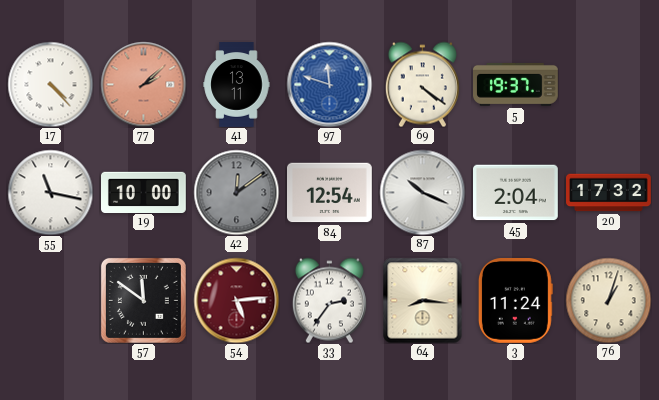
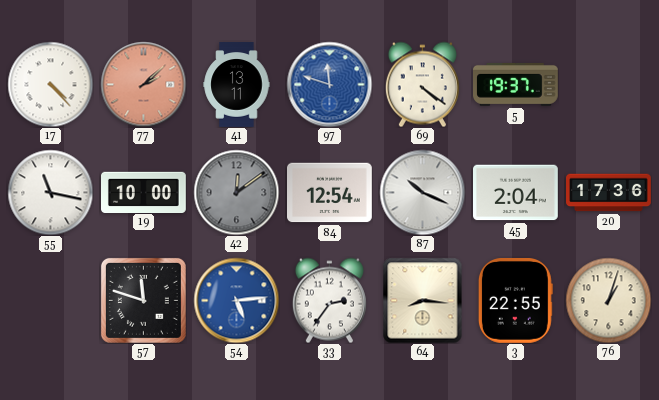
20: 17:32 -> 17:36
57: 11:51 -> 11:48
54 dial: burgundy -> blue
3: 11:24 -> 22:55
